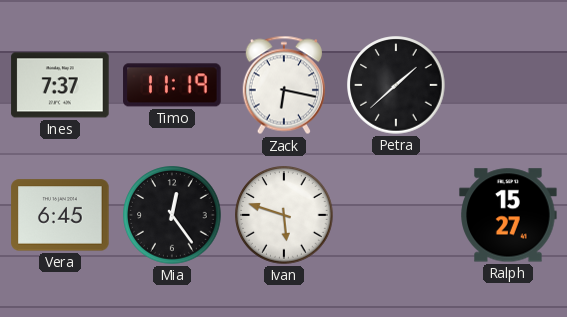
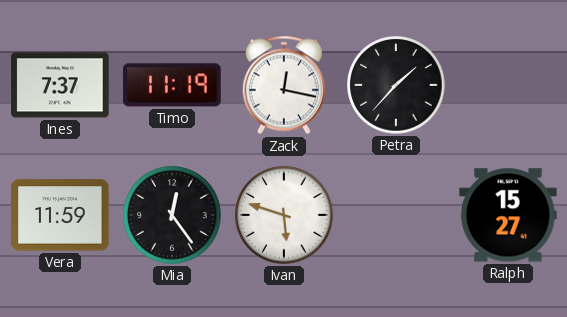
Zack: 6:17 -> 12:17
Petra: 1:38 -> 1:37
Vera: 6:45 -> 11:59
